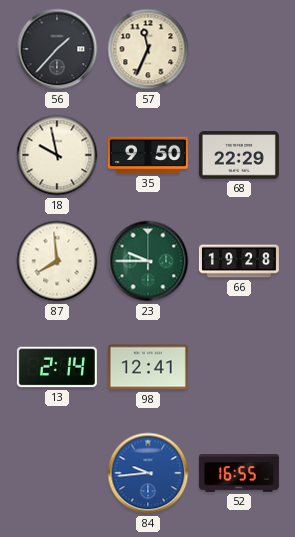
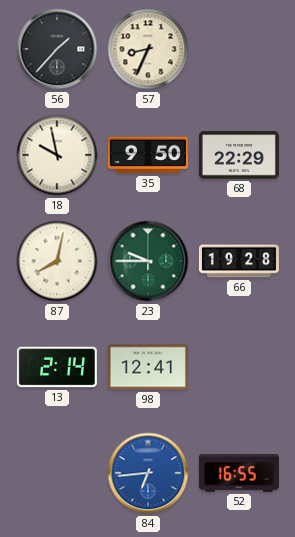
57: 11:34 -> 8:34
87: 7:59 -> 8:02
84: 9:44 -> 6:44
